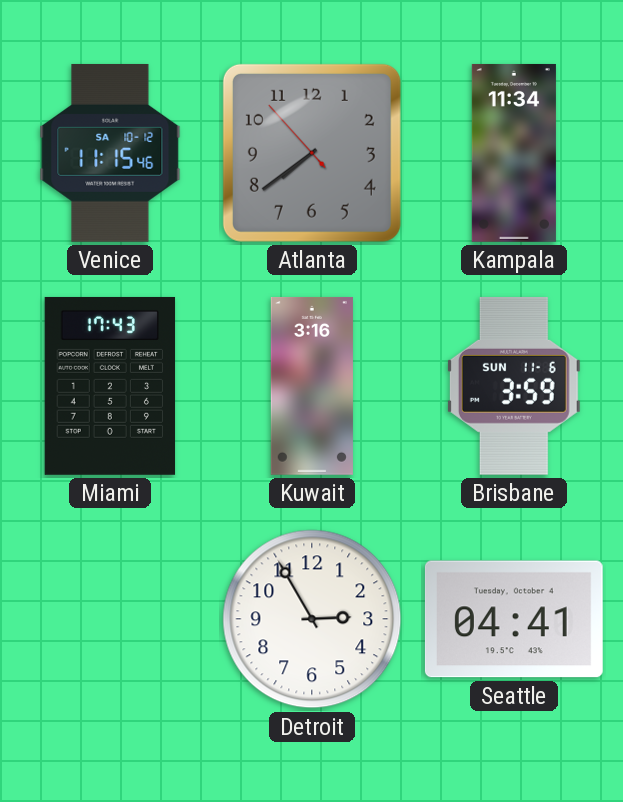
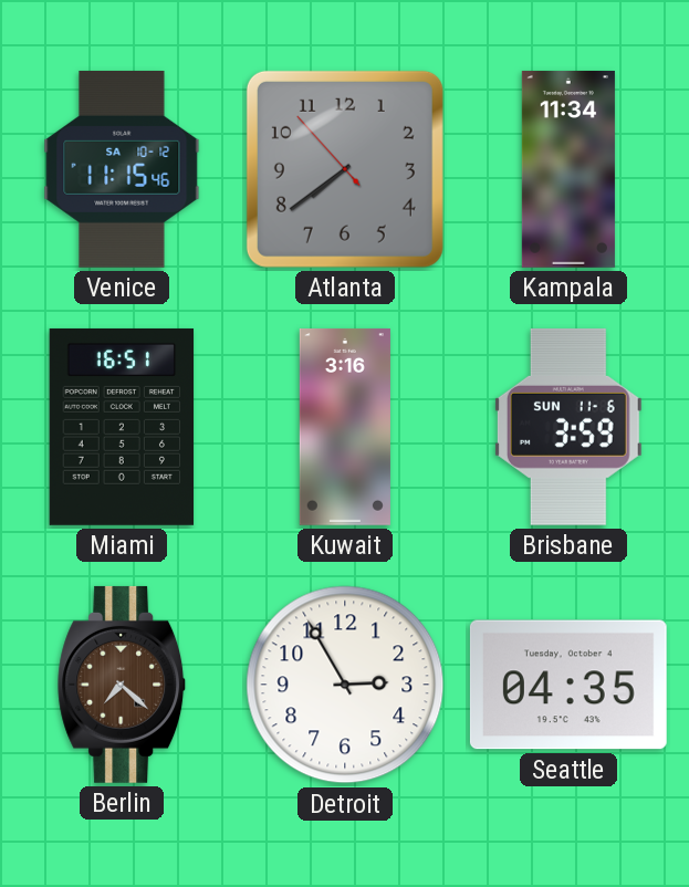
Miami: 17:43 -> 16:51
Berlin: none -> 7:22
Seattle: 04:41 -> 04:35
